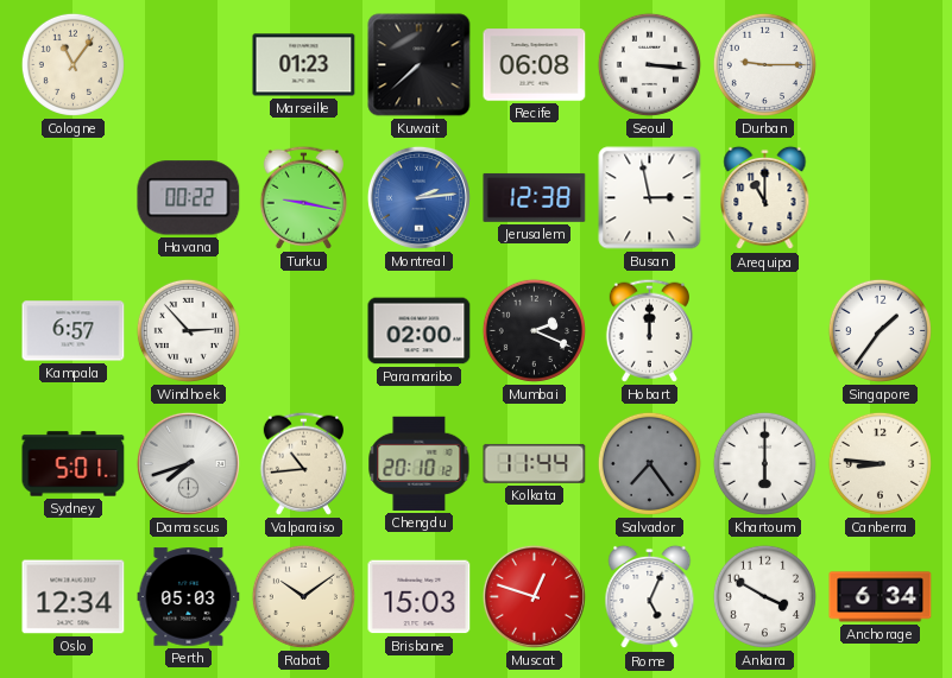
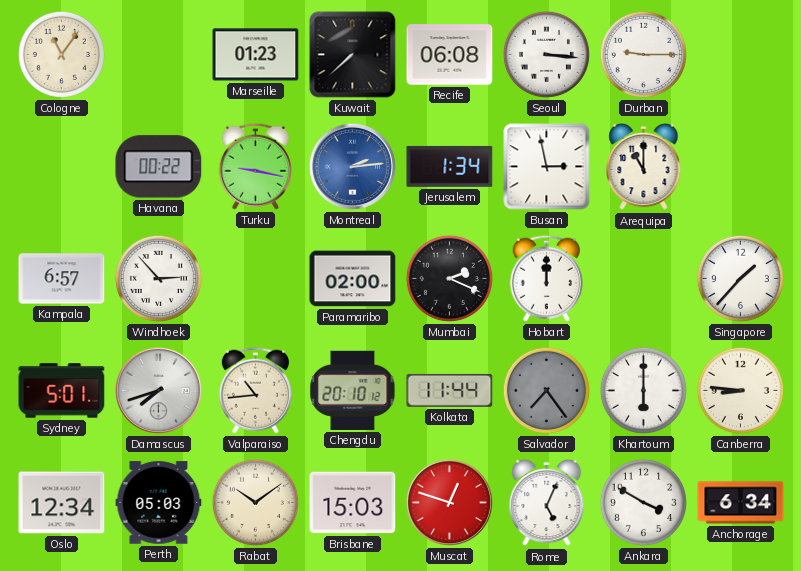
Jerusalem: 12:38 -> 1:34
Singapore: 1:36 -> 1:37
